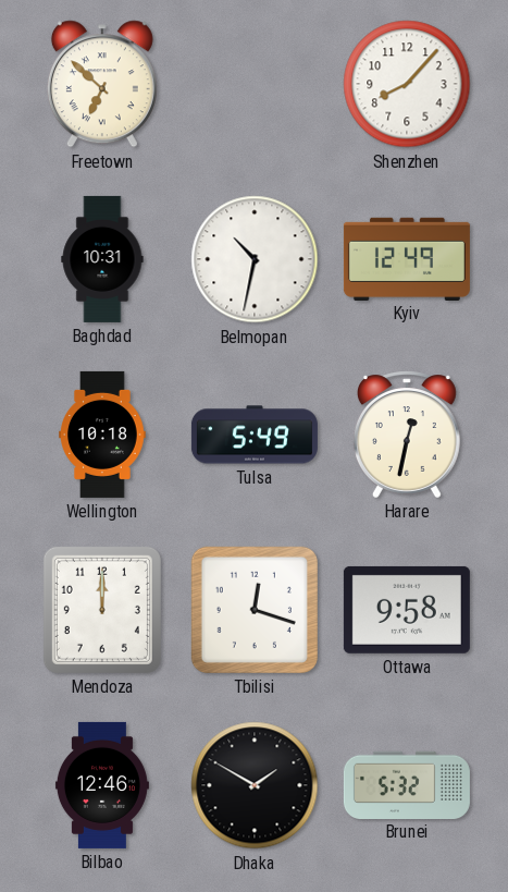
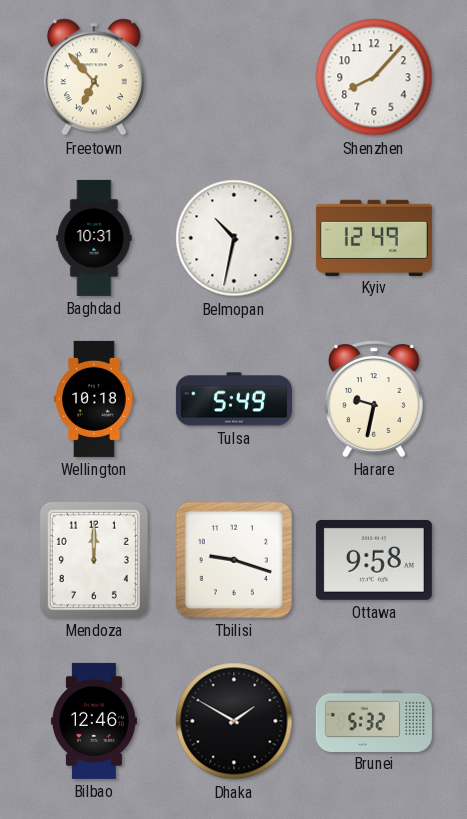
Freetown: 6:52 -> 6:53
Harare: 12:32 -> 9:32
Tbilisi: 12:18 -> 9:18
